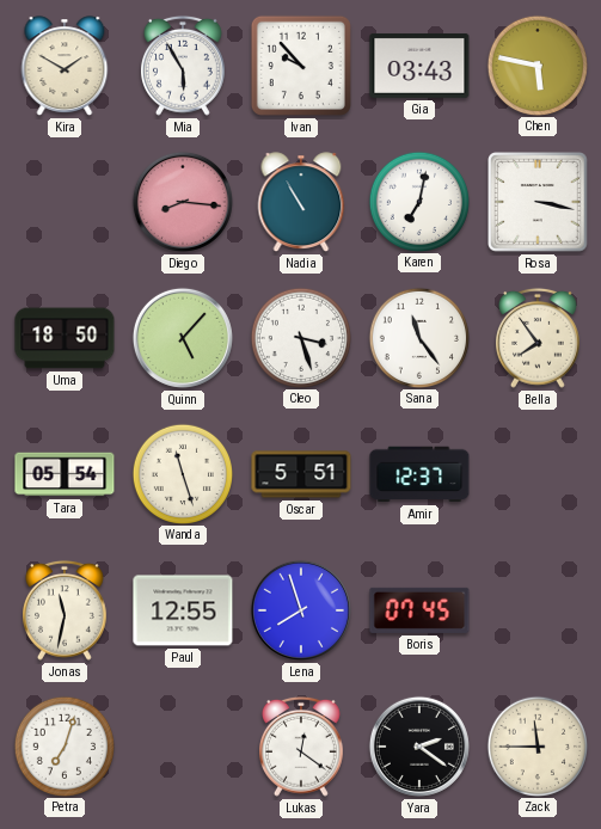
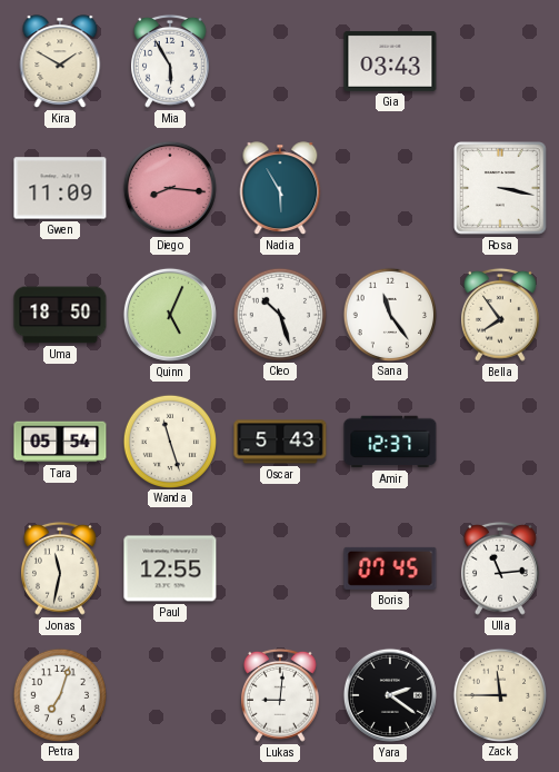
Ivan: 9:53 -> none
Chen: 5:47 -> none
Gwen: none -> 11:09
Nadia: 10:55 -> 5:55
Karen: 7:02 -> none
Quinn: 5:07 -> 5:04
Cleo: 3:27 -> 10:27
Oscar: 5:51 -> 5:43
Lena: 7:57 -> none
Ulla: none -> 11:14
Lukas: 12:21 -> 9:01
